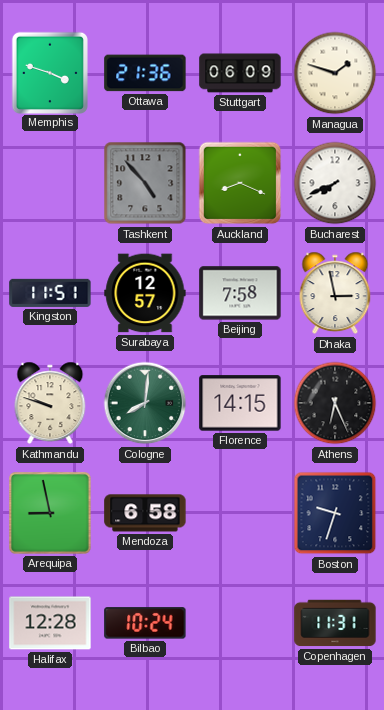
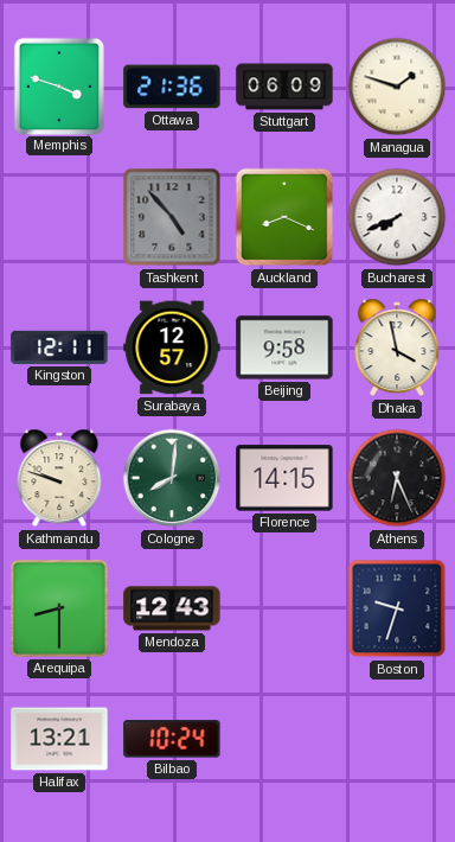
Kingston: 11:51 -> 12:11
Beijing: 7:58 -> 9:58
Dhaka: 2:58 -> 3:58
Arequipa: 8:58 -> 8:30
Mendoza: 6:58 -> 12:43
Halifax: 12:28 -> 13:21
Copenhagen: 11:31 -> none
